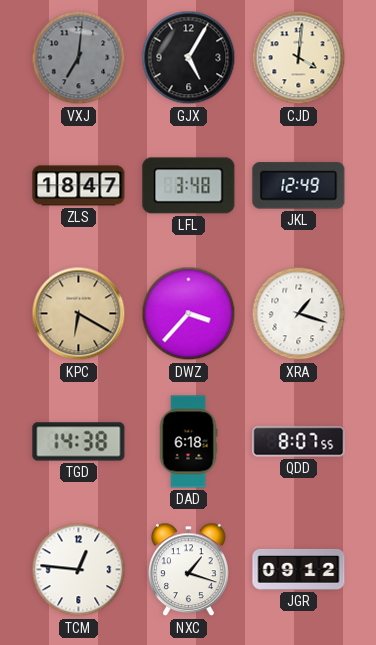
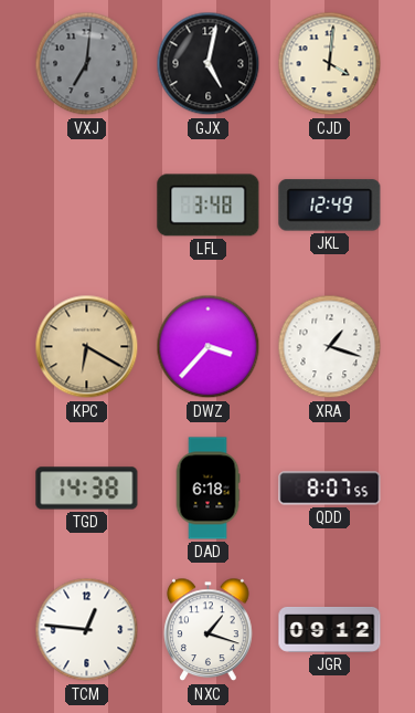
GJX: 5:05 -> 5:02
ZLS: 18:47 -> none
